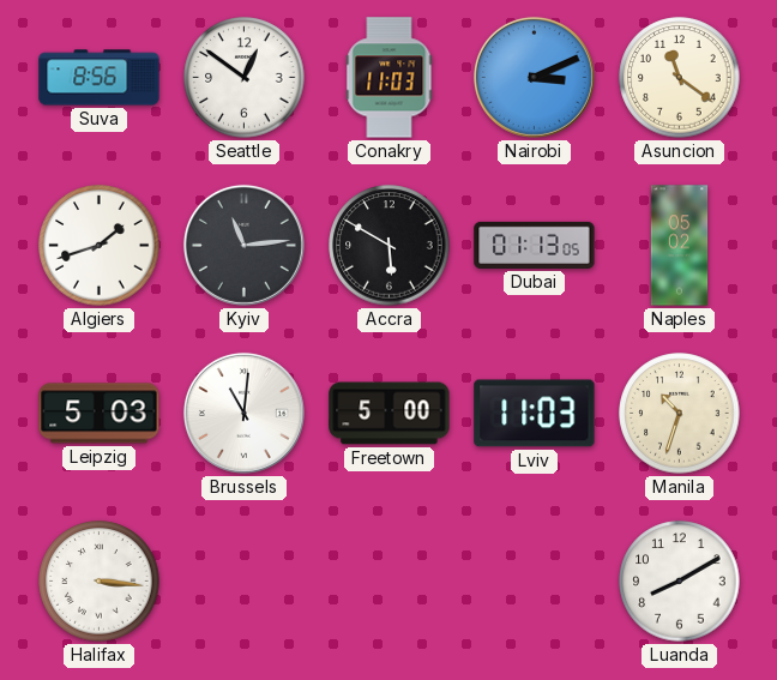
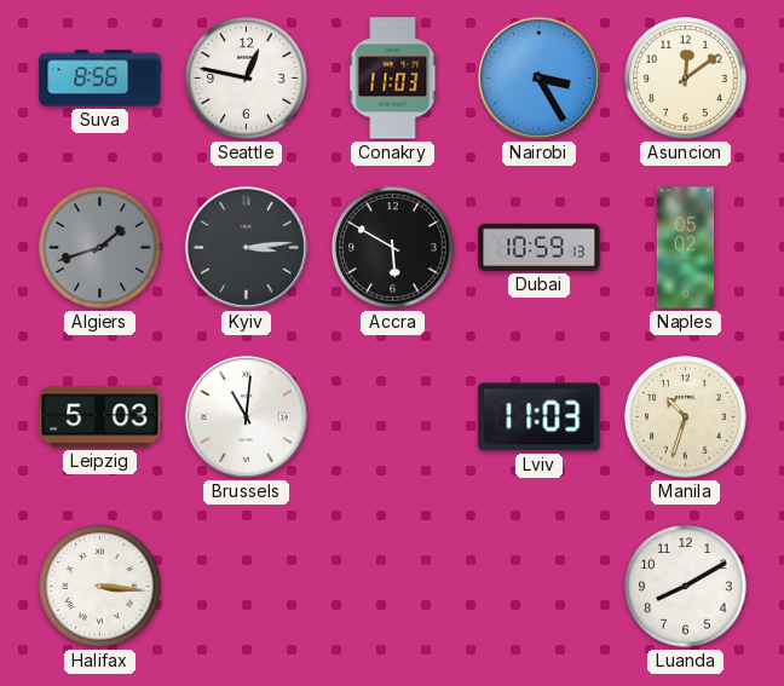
Seattle: 12:51 -> 12:47
Nairobi: 3:11 -> 3:25
Asuncion: 11:21 -> 12:09
Algiers dial: white -> grey
Kyiv: 11:14 -> 3:14
Dubai: 01:13 -> 10:59
Freetown: 5:00 -> none
